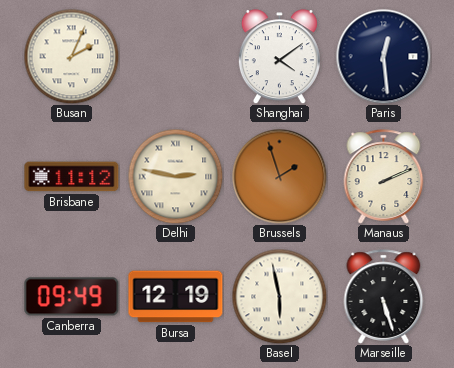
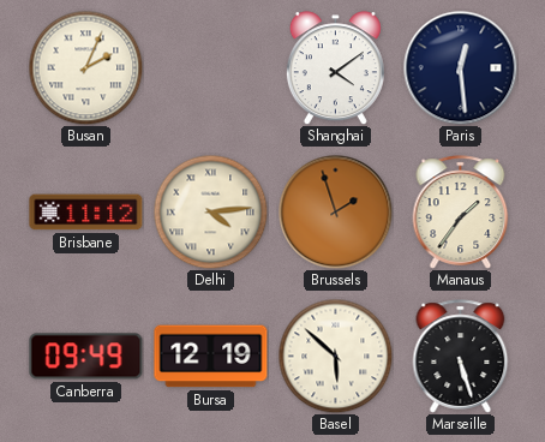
Delhi: 2:47 -> 4:14
Manaus: 2:11 -> 1:36
Basel: 5:58 -> 5:52
